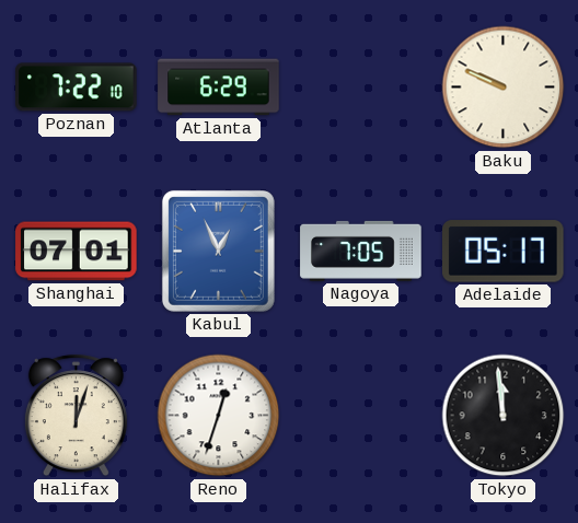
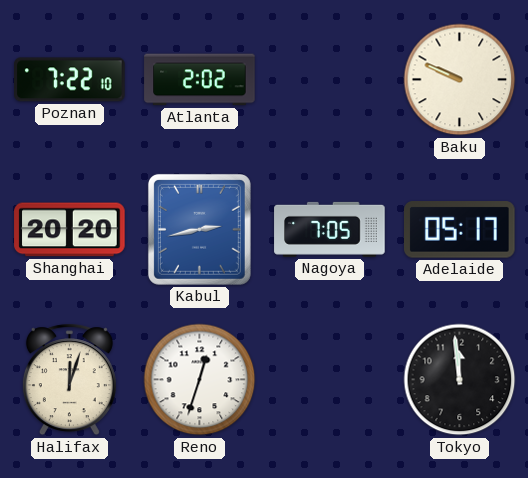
Atlanta: 6:29 -> 2:02
Shanghai: 07:01 -> 20:20
Kabul: 12:56 -> 2:43
